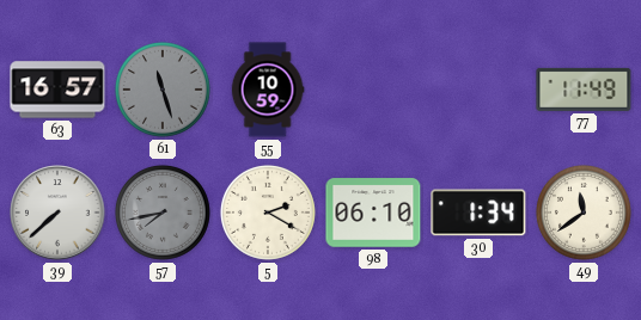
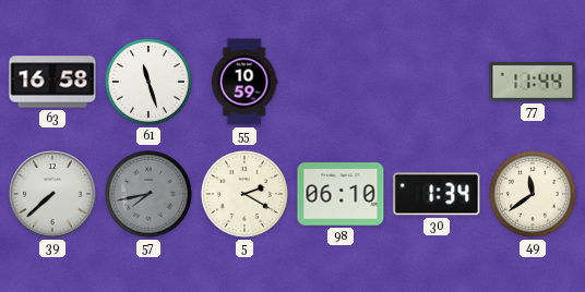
63: 16:57 -> 16:58
61 dial: grey -> white
77: 11:49 -> 11:44
